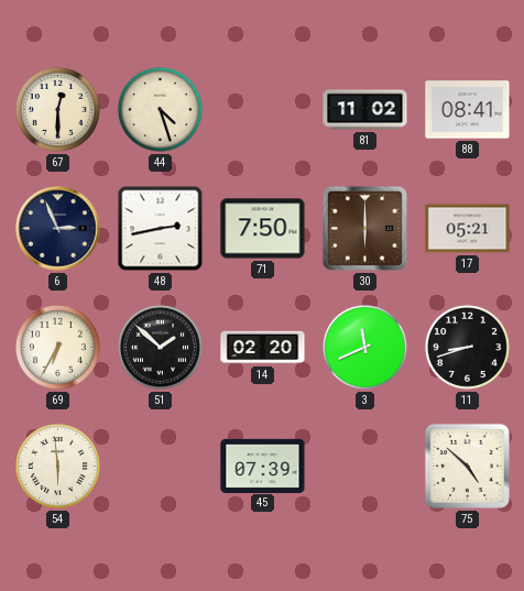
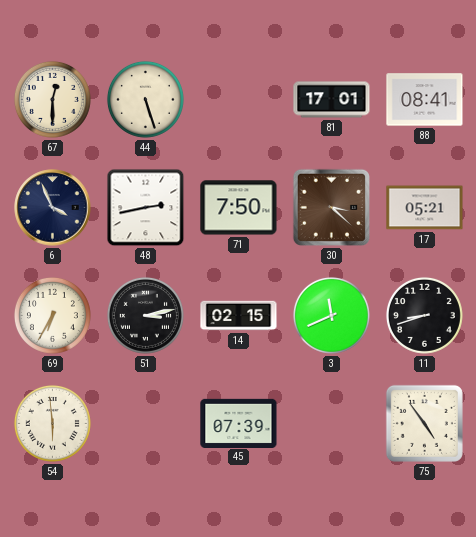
44: 4:27 -> 5:27
81: 11:02 -> 17:01
6: 2:56 -> 3:56
30: 6:00 -> 3:22
51: 1:52 -> 3:13
14: 02:20 -> 02:15
75: 4:52 -> 4:54
